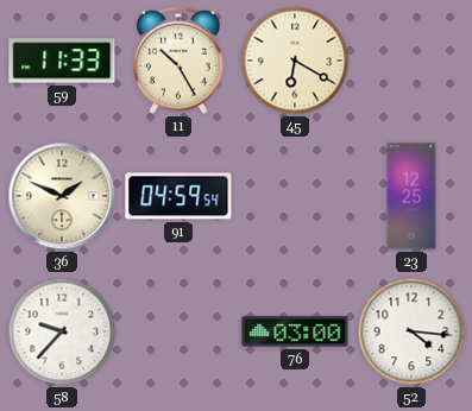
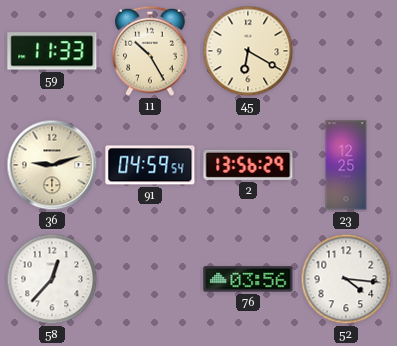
36: 1:49 -> 9:12
2: none -> 13:56
58: 9:37 -> 12:37
76: 03:00 -> 03:56
